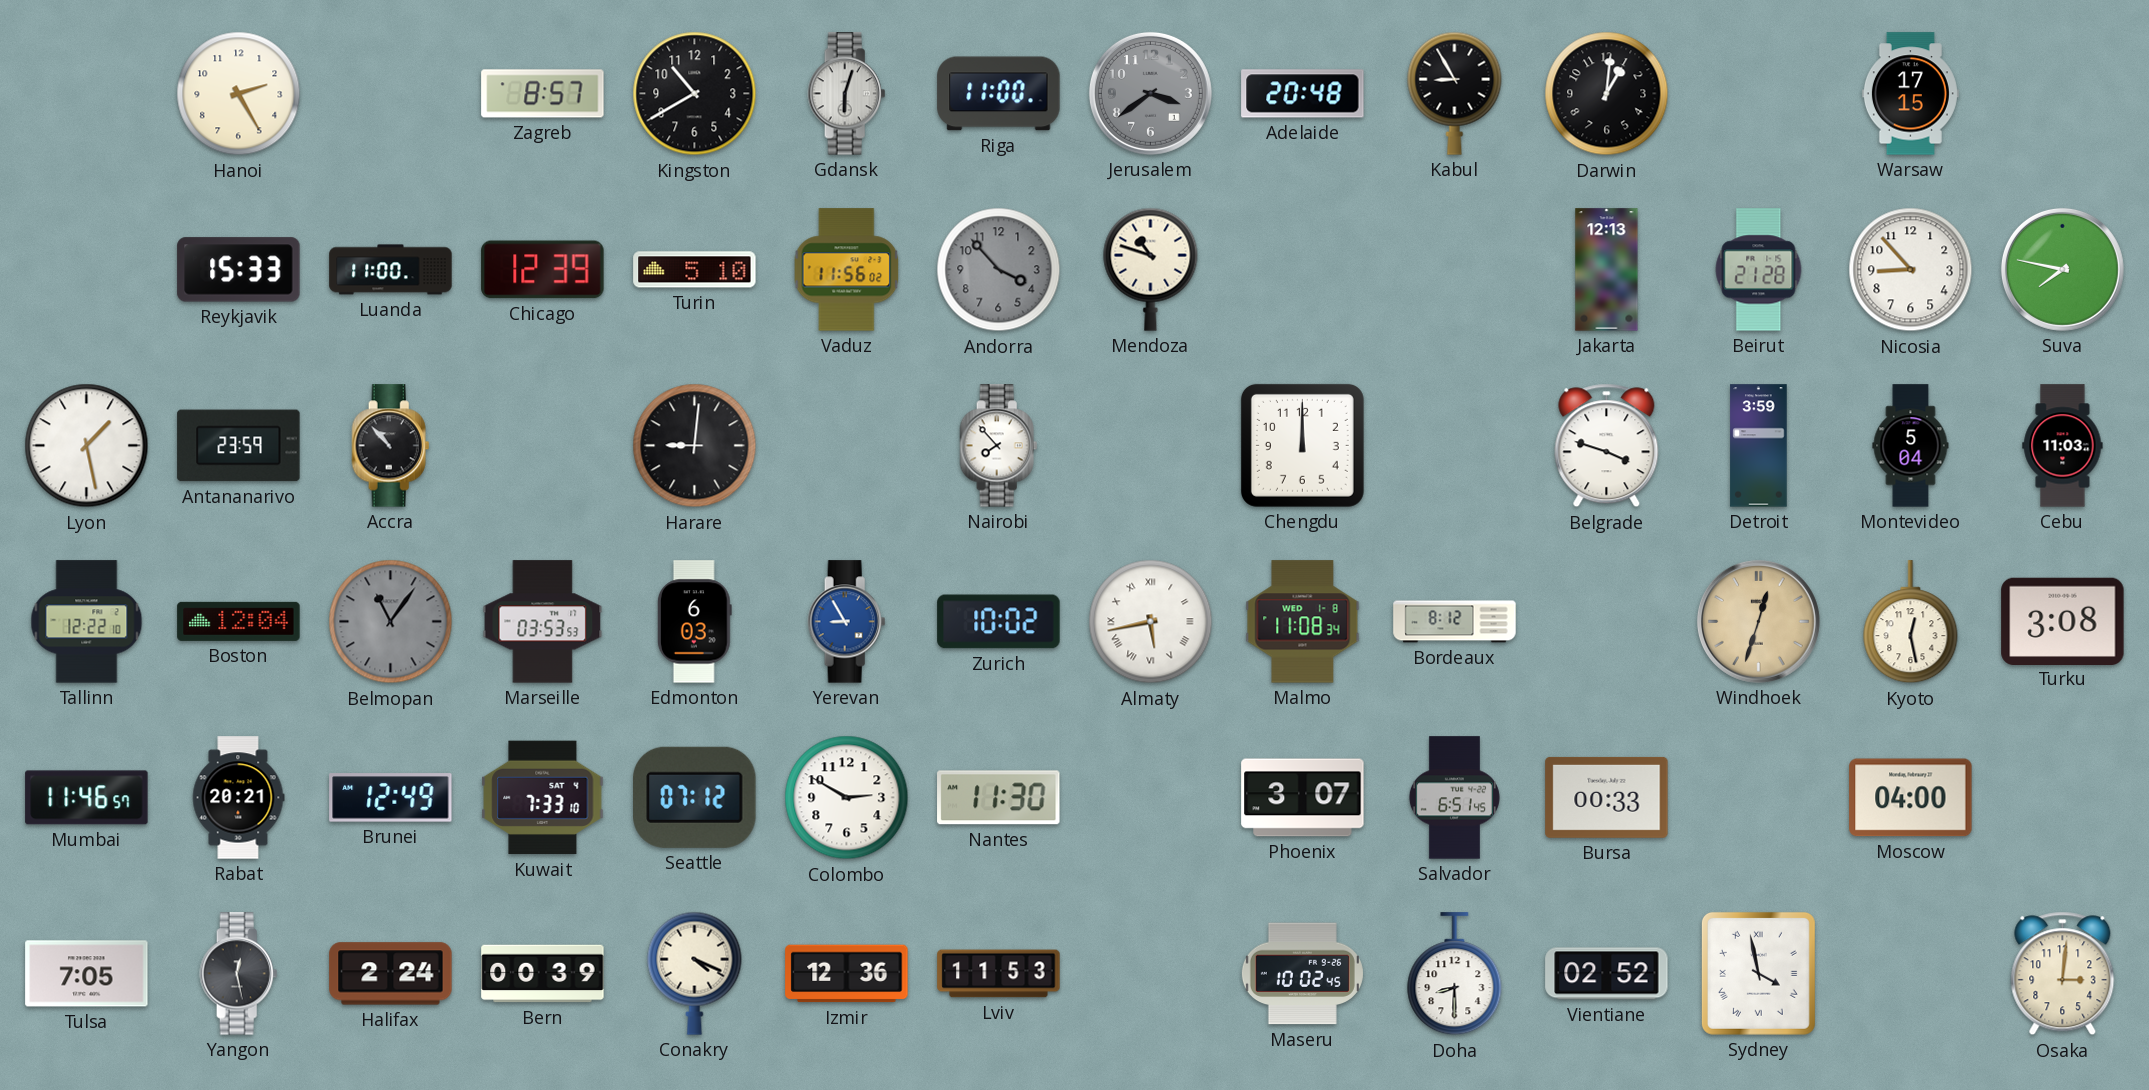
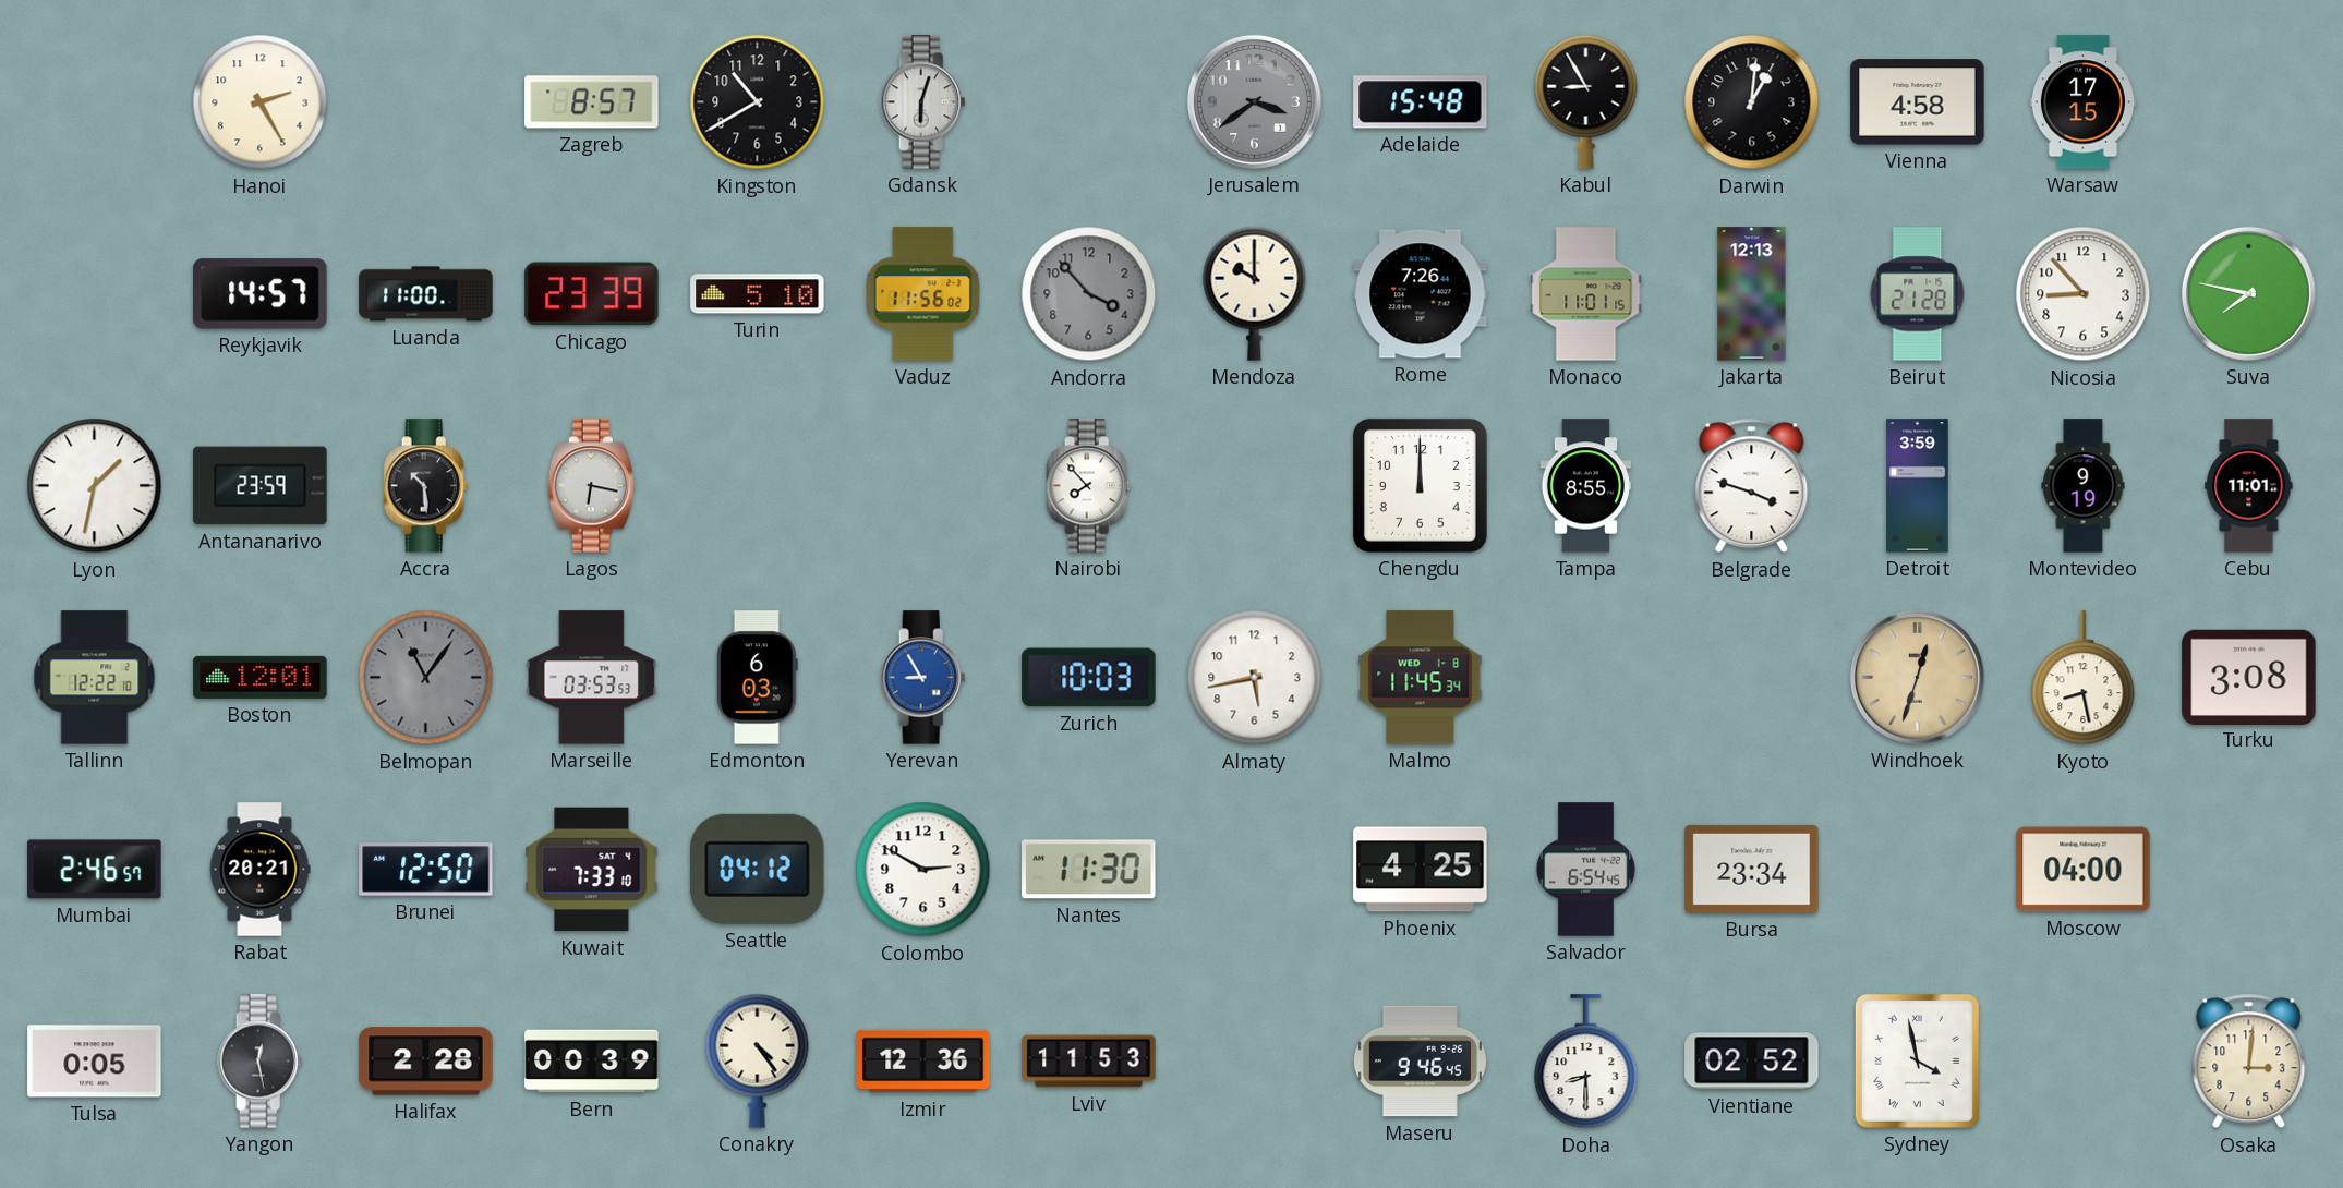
Riga: 11:00 -> none
Adelaide: 20:48 -> 15:48
Vienna: none -> 4:58
Reykjavik: 15:33 -> 14:57
Chicago: 12:39 -> 23:39
Mendoza: 10:48 -> 10:00
Rome: none -> 7:26
Monaco: none -> 11:01
Lyon: 1:28 -> 1:32
Accra: 10:53 -> 10:29
Lagos: none -> 6:17
Harare: 9:01 -> none
Tampa: none -> 8:55
Montevideo: 5:04 -> 9:19
Cebu: 11:03 -> 11:01
Boston: 12:04 -> 12:01
Zurich: 10:02 -> 10:03
Almaty numerals: Roman -> Arabic
Malmo: 11:08 -> 11:45
Bordeaux: 8:12 -> none
Kyoto: 12:28 -> 8:28
Mumbai: 11:46 -> 2:46
Brunei: 12:49 -> 12:50
Seattle: 07:12 -> 04:12
Phoenix: 3:07 -> 4:25
Salvador: 6:51 -> 6:54
Bursa: 00:33 -> 23:34
Tulsa: 7:05 -> 0:05
Halifax: 2:24 -> 2:28
Conakry: 4:19 -> 4:24
Maseru: 10:02 -> 9:46
